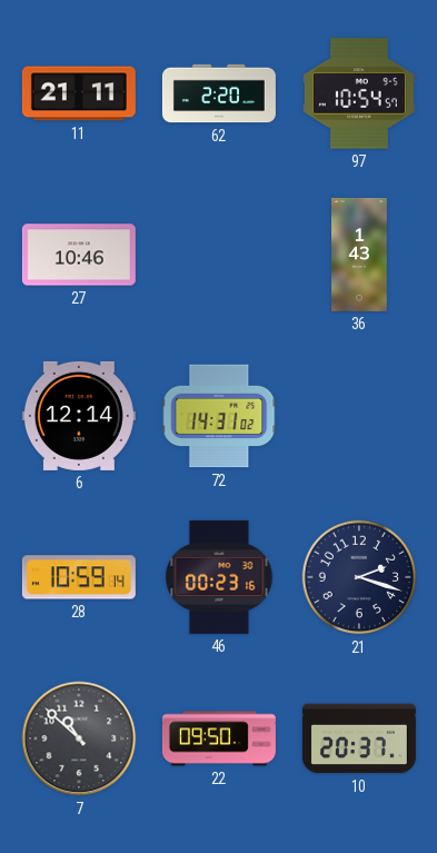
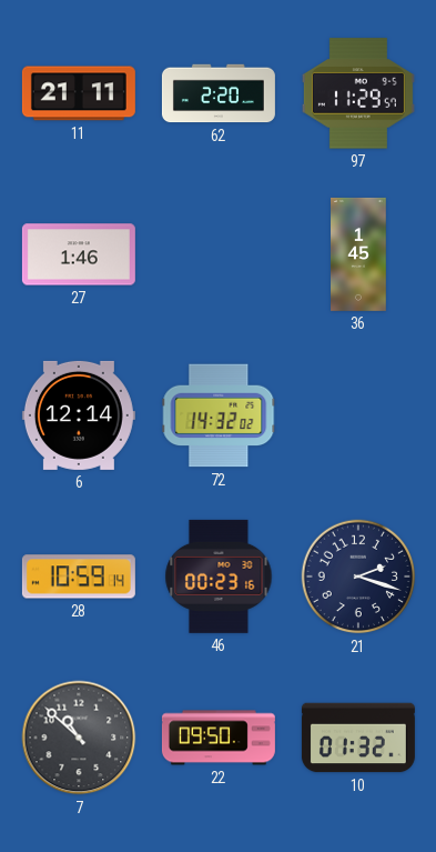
97: 10:54 -> 11:29
27: 10:46 -> 1:46
36: 1:43 -> 1:45
72: 14:31 -> 14:32
10: 20:37 -> 01:32
